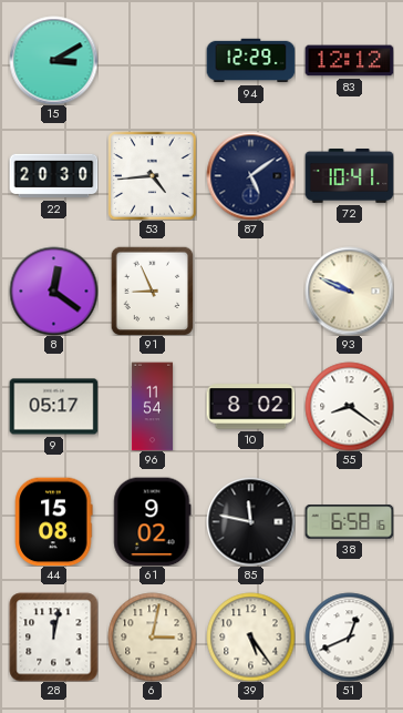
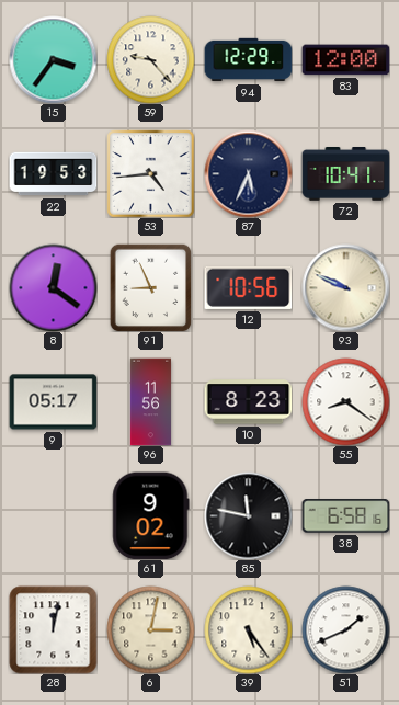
15: 3:10 -> 3:36
59: none -> 9:23
83: 12:12 -> 12:00
22: 20:30 -> 19:53
87: 5:09 -> 5:34
12: none -> 10:56
96: 11:54 -> 11:56
10: 8:02 -> 8:23
44: 15:08 -> none
51: 12:41 -> 1:41
